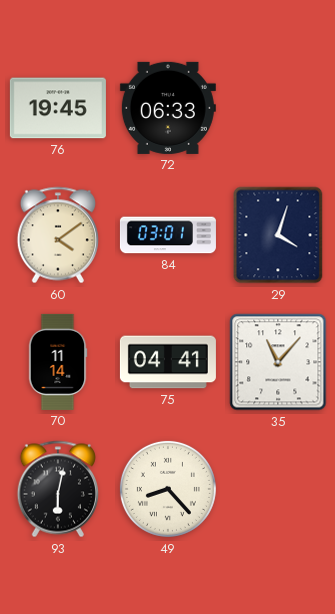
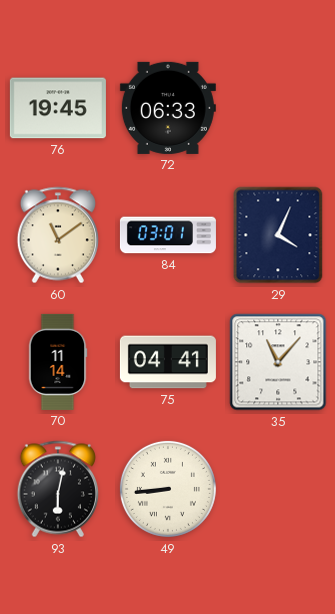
60: 4:09 -> 11:09
29: 4:03 -> 4:04
49: 8:23 -> 8:44
